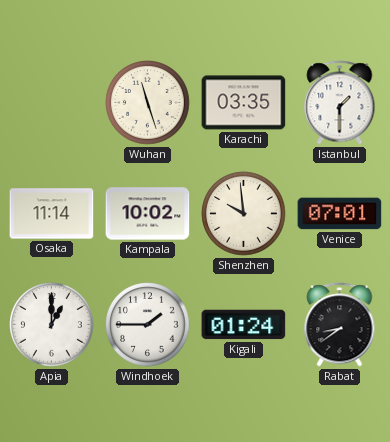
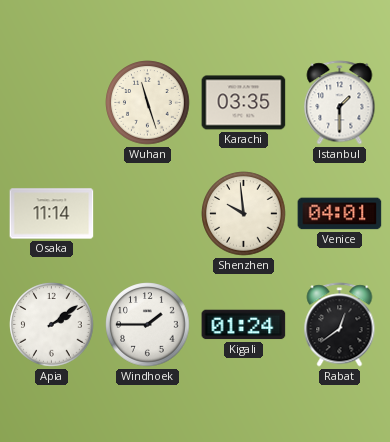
Kampala: 10:02 -> none
Venice: 07:01 -> 04:01
Apia: 1:00 -> 2:09
Rabat: 8:39 -> 12:39
